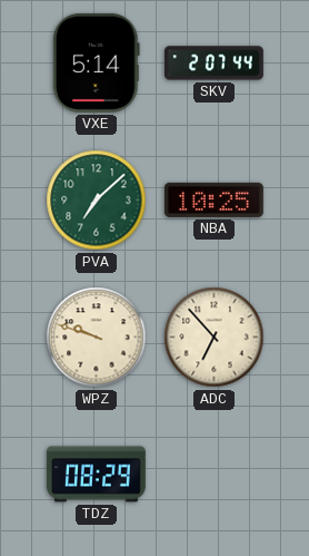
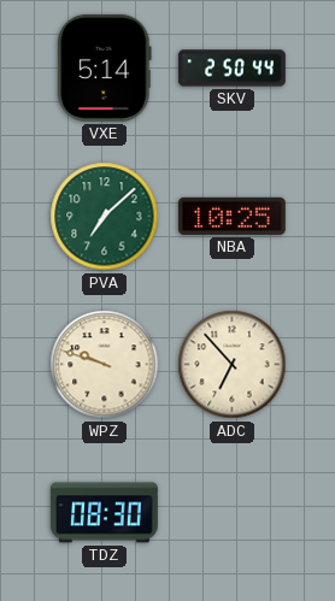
SKV: 2:07 -> 2:50
TDZ: 08:29 -> 08:30
